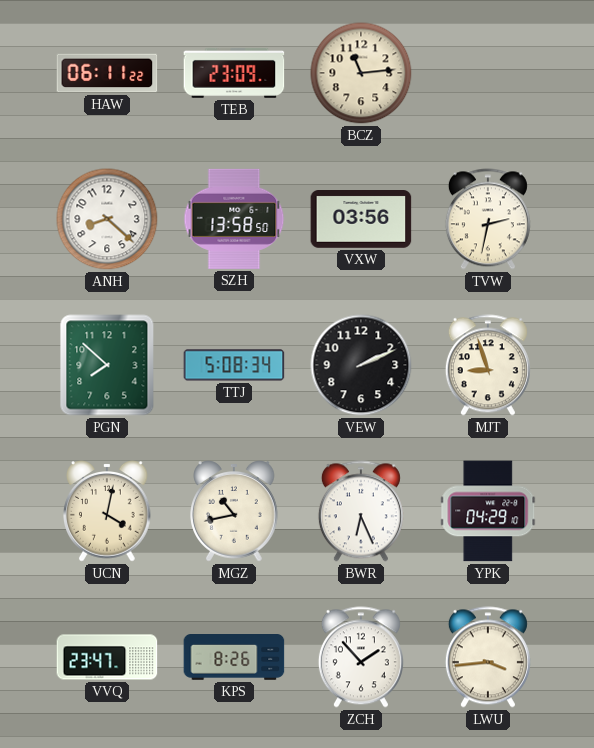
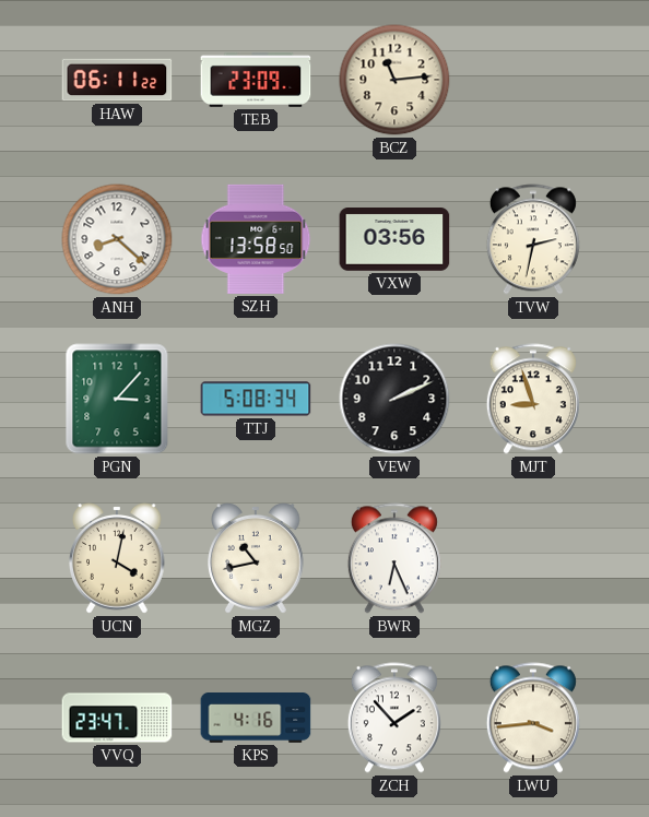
PGN: 7:52 -> 3:07
YPK: 04:29 -> none
KPS: 8:26 -> 4:16
